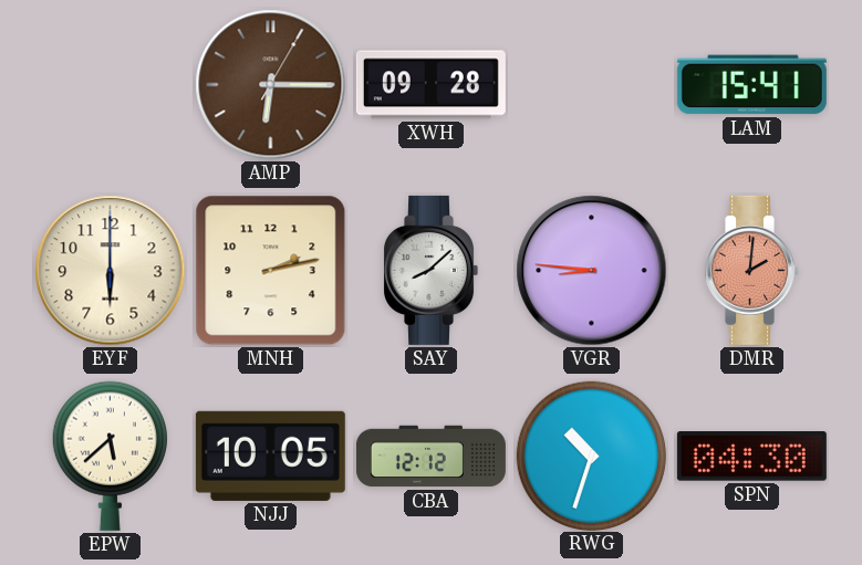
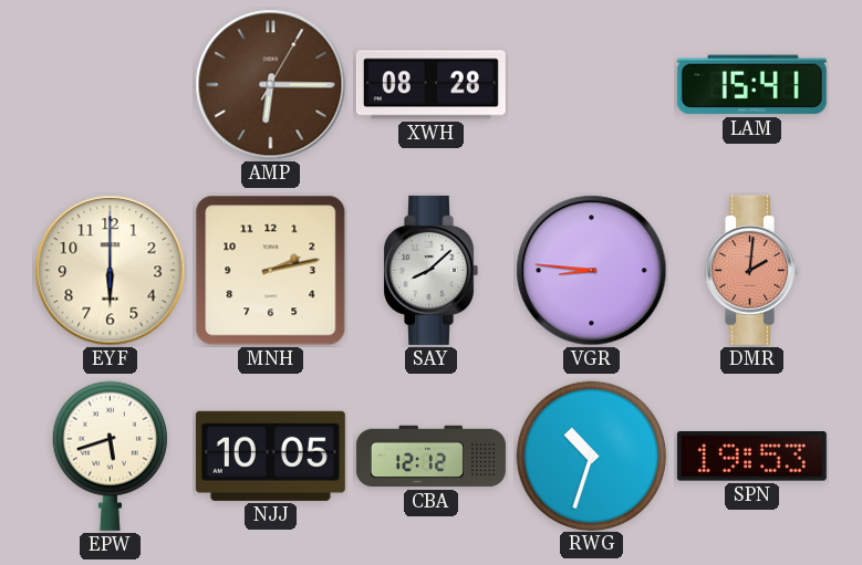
XWH: 09:28 -> 08:28
EPW: 5:38 -> 5:42
SPN: 04:30 -> 19:53
